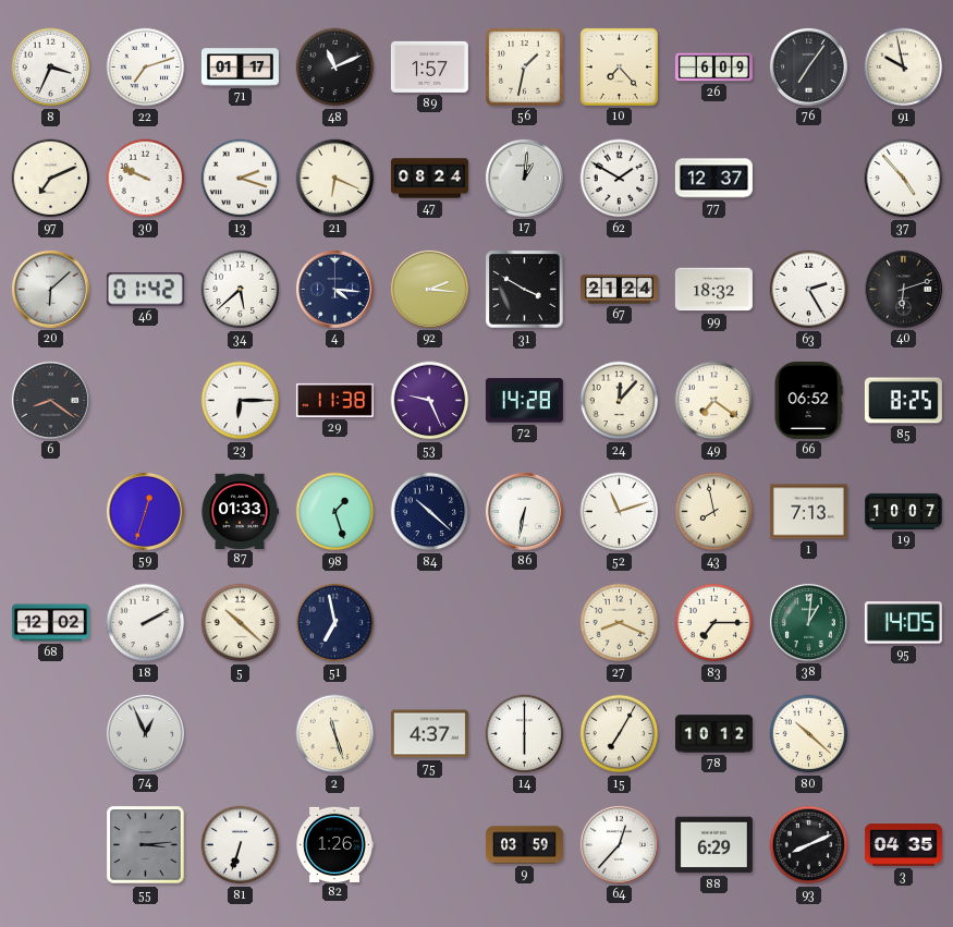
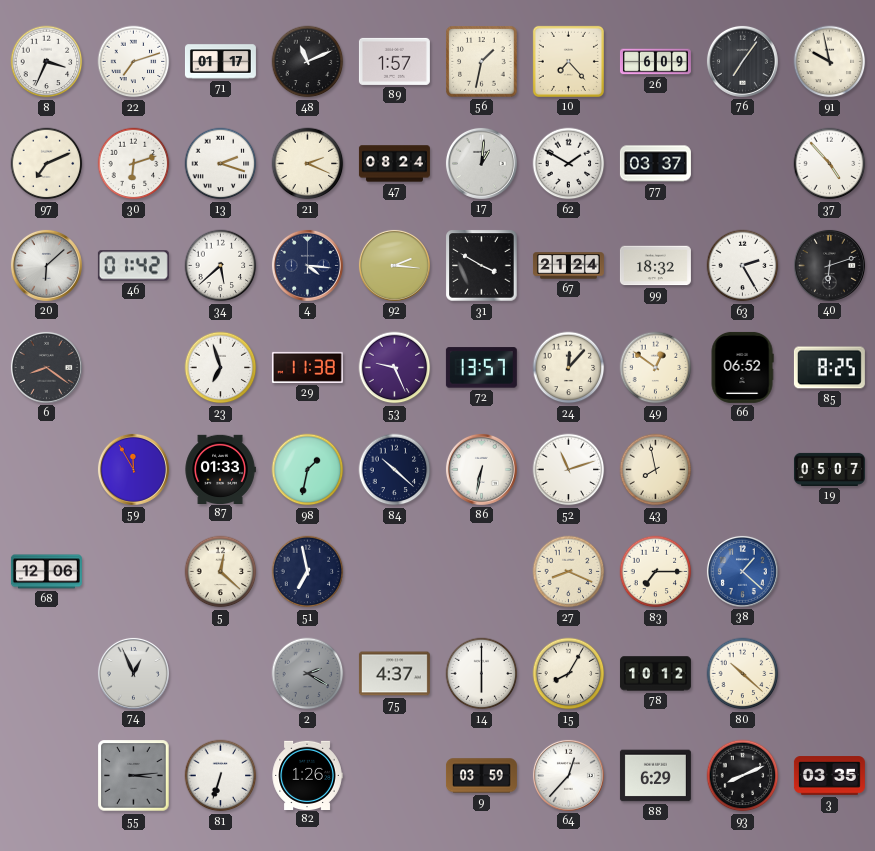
30: 9:49 -> 6:12
21: 6:19 -> 2:19
77: 12:37 -> 03:37
23: 6:15 -> 6:57
72: 14:28 -> 13:57
49: 7:21 -> 12:51
59: 12:33 -> 11:55
98: 1:27 -> 1:32
1: 7:13 -> none
19: 10:07 -> 05:07
68: 12:02 -> 12:06
18: 2:10 -> none
5: 10:22 -> 12:22
38: 1:01 -> 1:22
38 dial: green -> blue
95: 14:05 -> none
2: 11:27 -> 2:20
2 dial: cream -> grey
15: 7:05 -> 8:05
3: 04:35 -> 03:35
